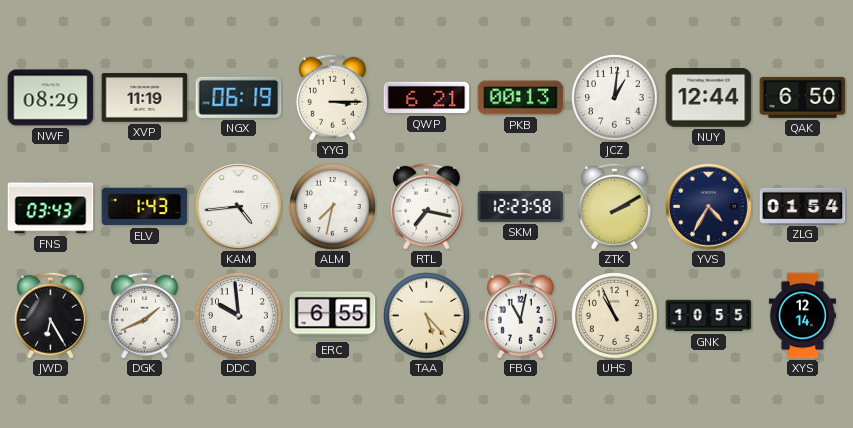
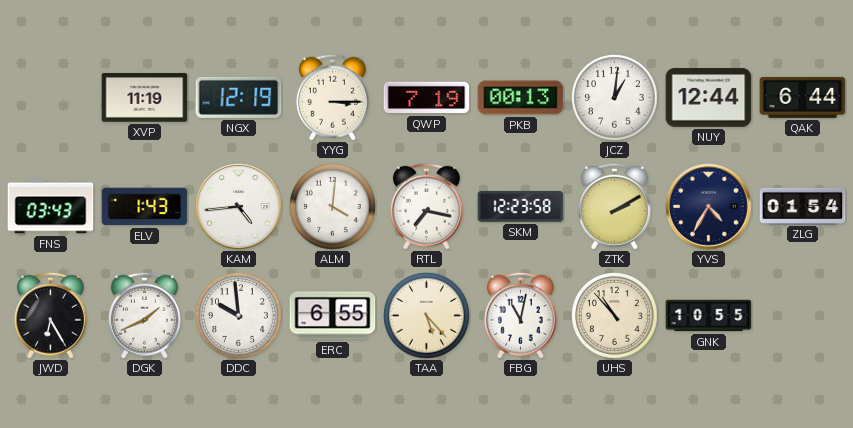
NWF: 08:29 -> none
NGX: 06:19 -> 12:19
QWP: 6:21 -> 7:19
QAK: 6:50 -> 6:44
ALM: 7:32 -> 4:01
UHS: 10:56 -> 10:53
XYS: 12:14 -> none
